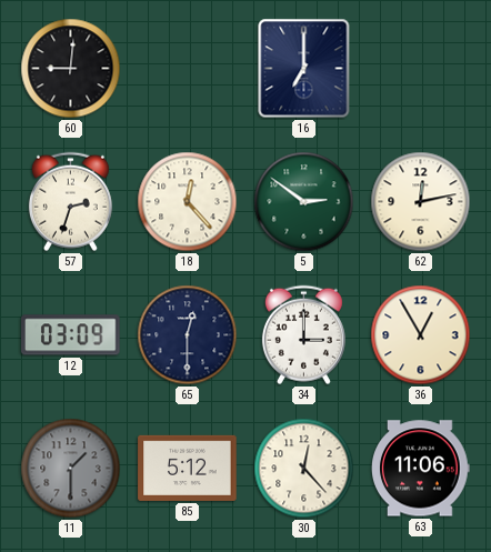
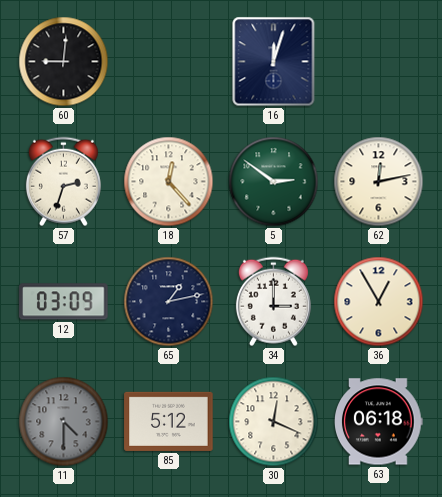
16: 7:00 -> 12:03
65: 12:30 -> 1:13
11: 1:30 -> 4:30
30: 12:23 -> 12:19
63: 11:06 -> 06:18
